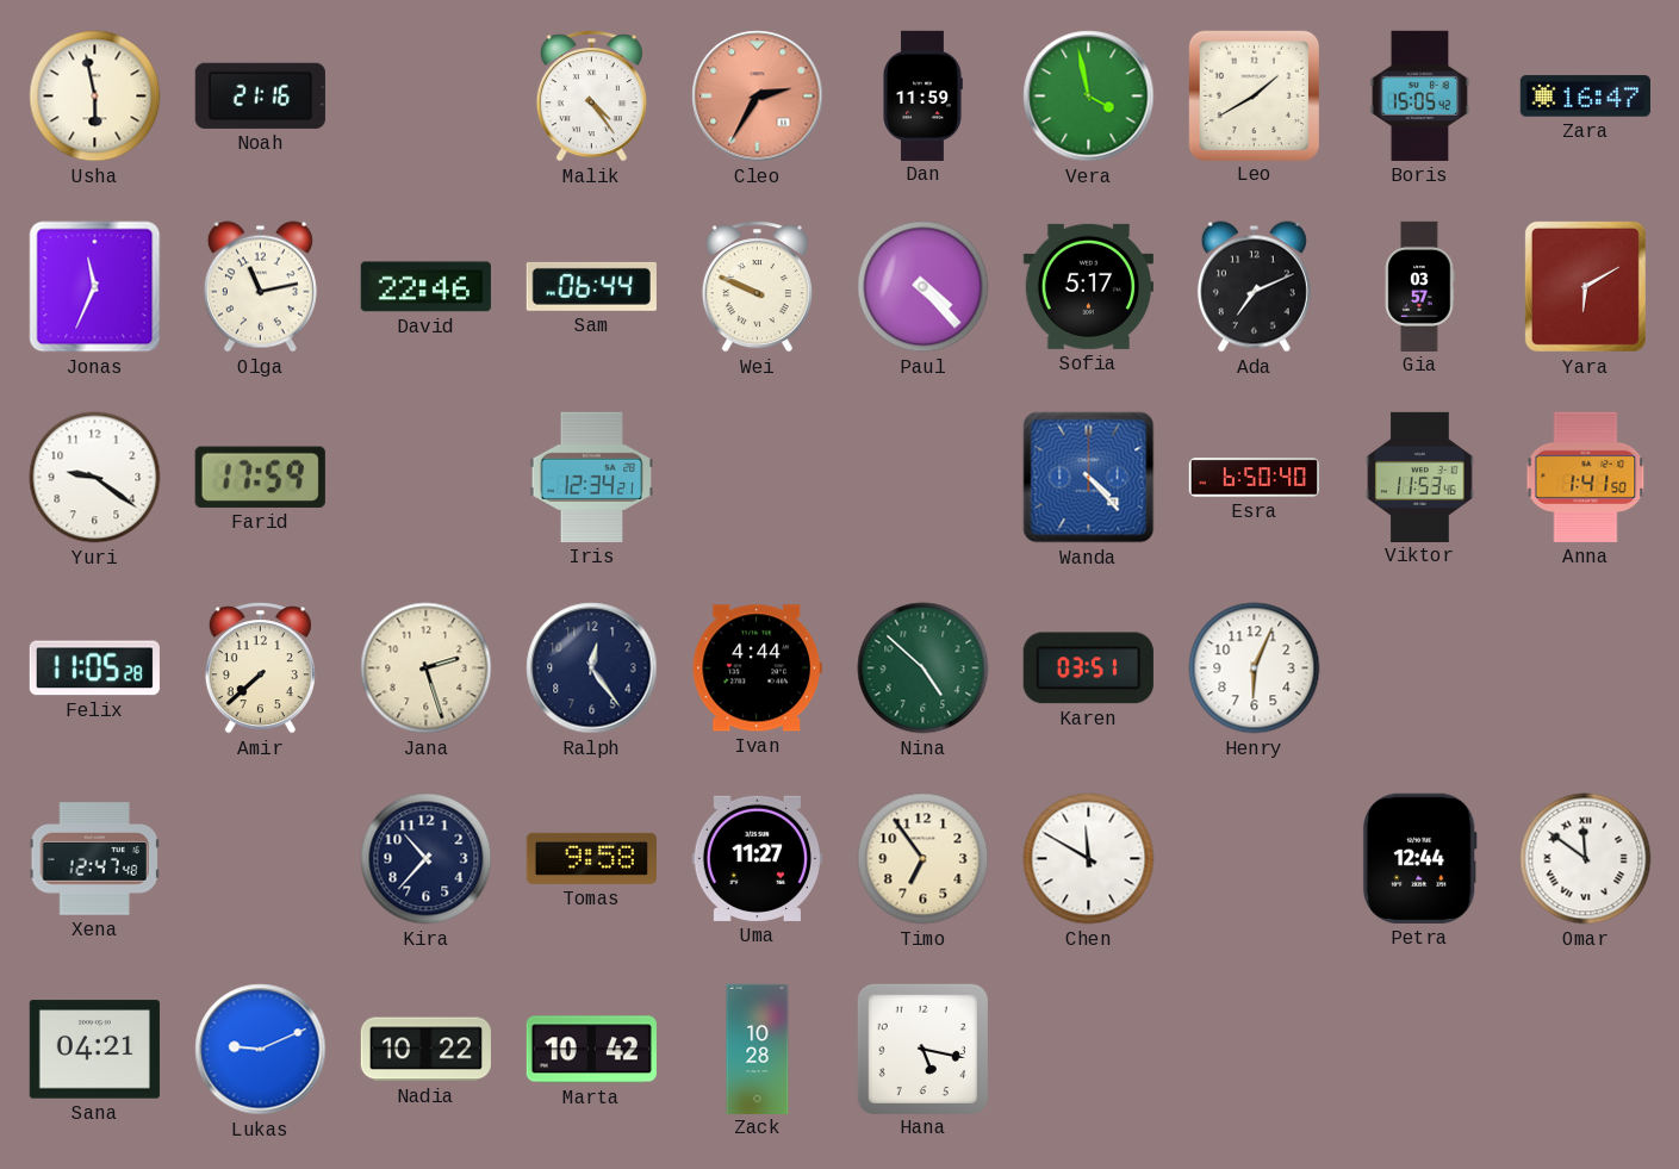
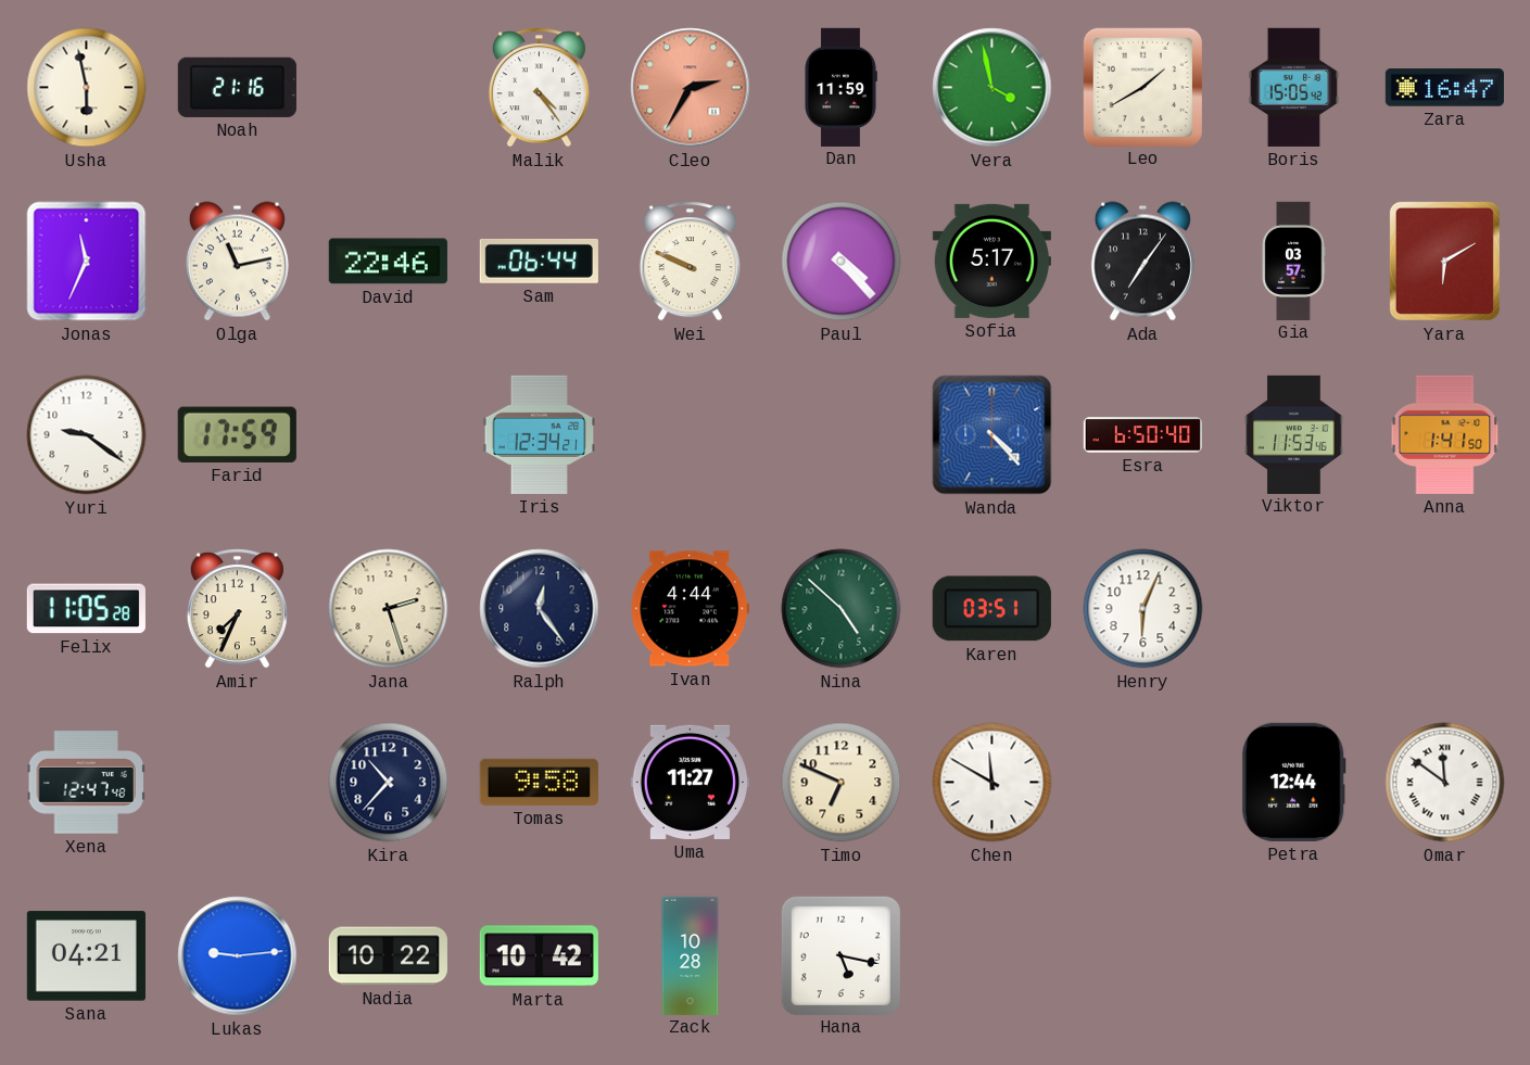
Ada: 7:11 -> 7:06
Amir: 7:38 -> 7:34
Timo: 6:54 -> 6:49
Lukas: 9:11 -> 9:14
